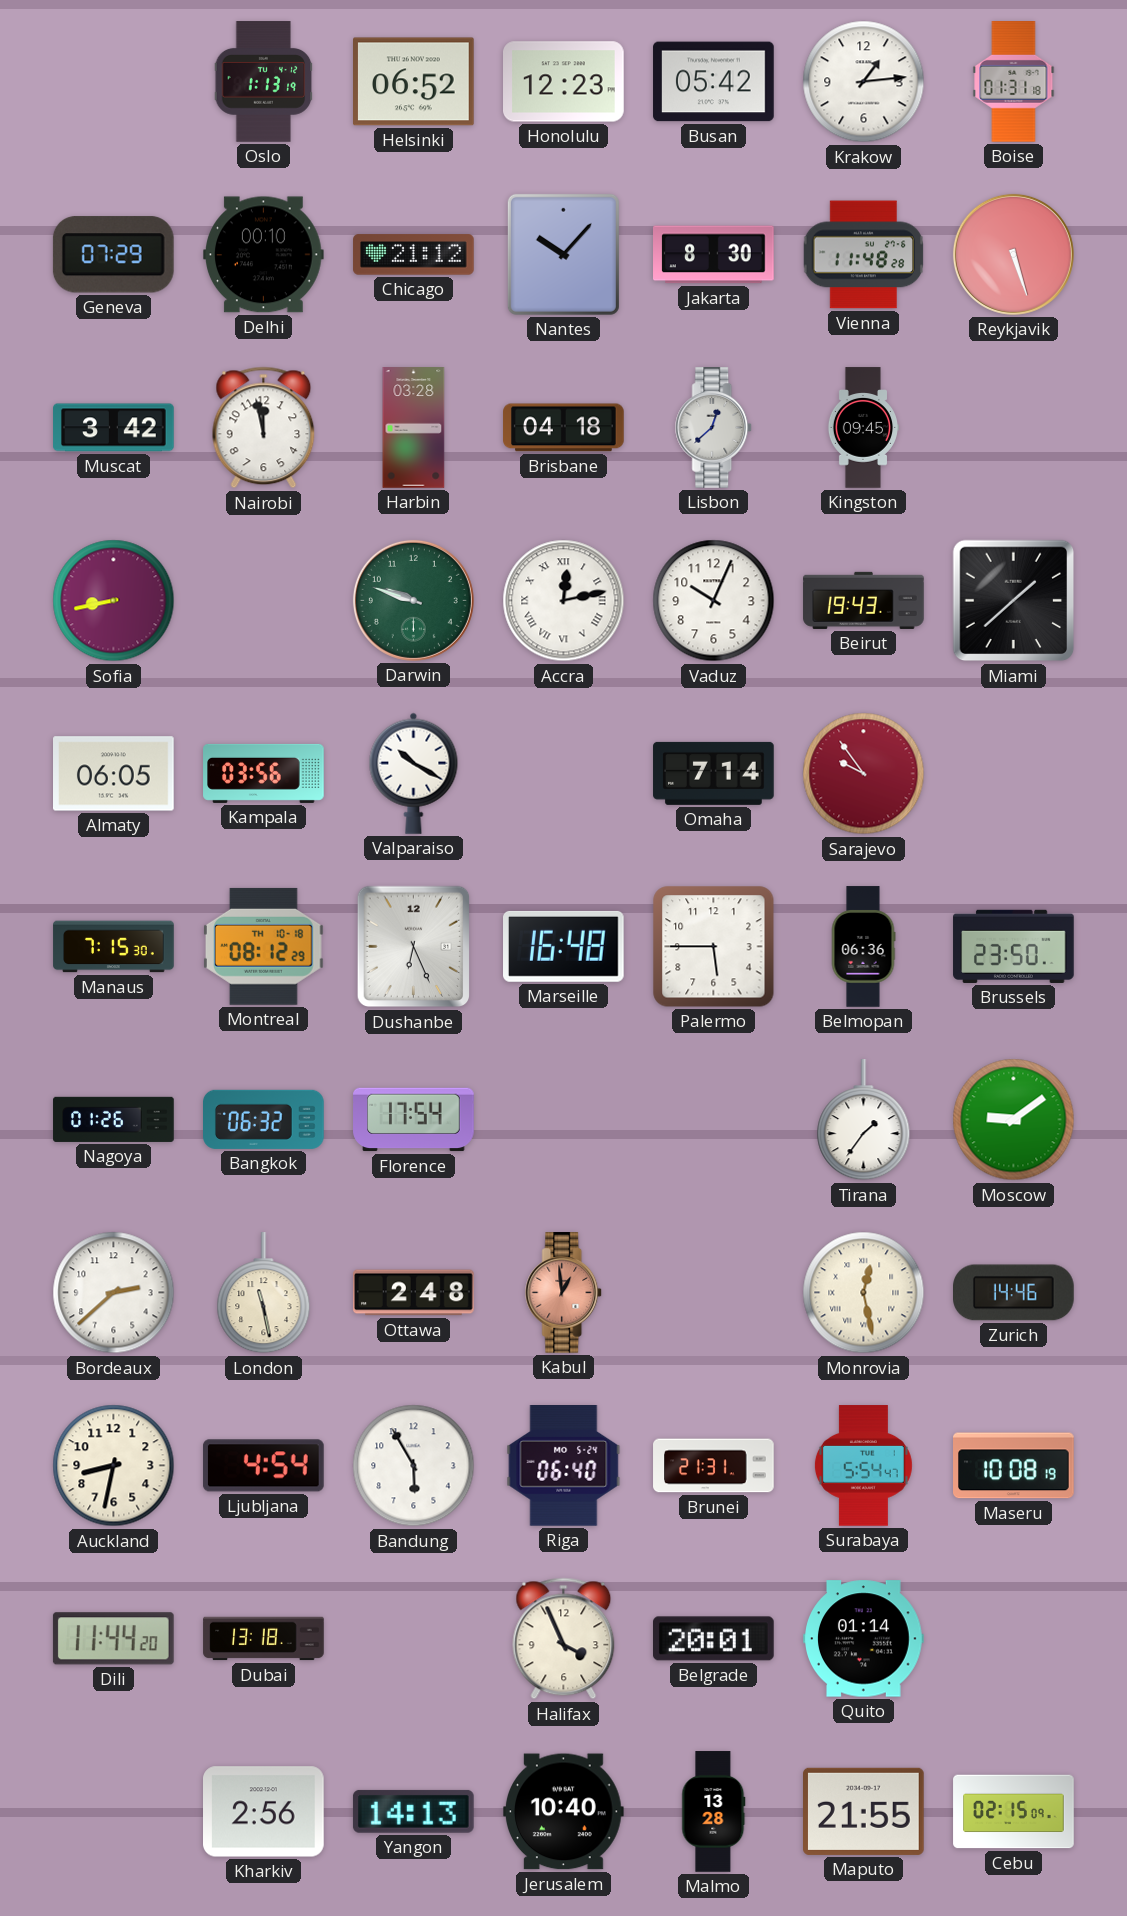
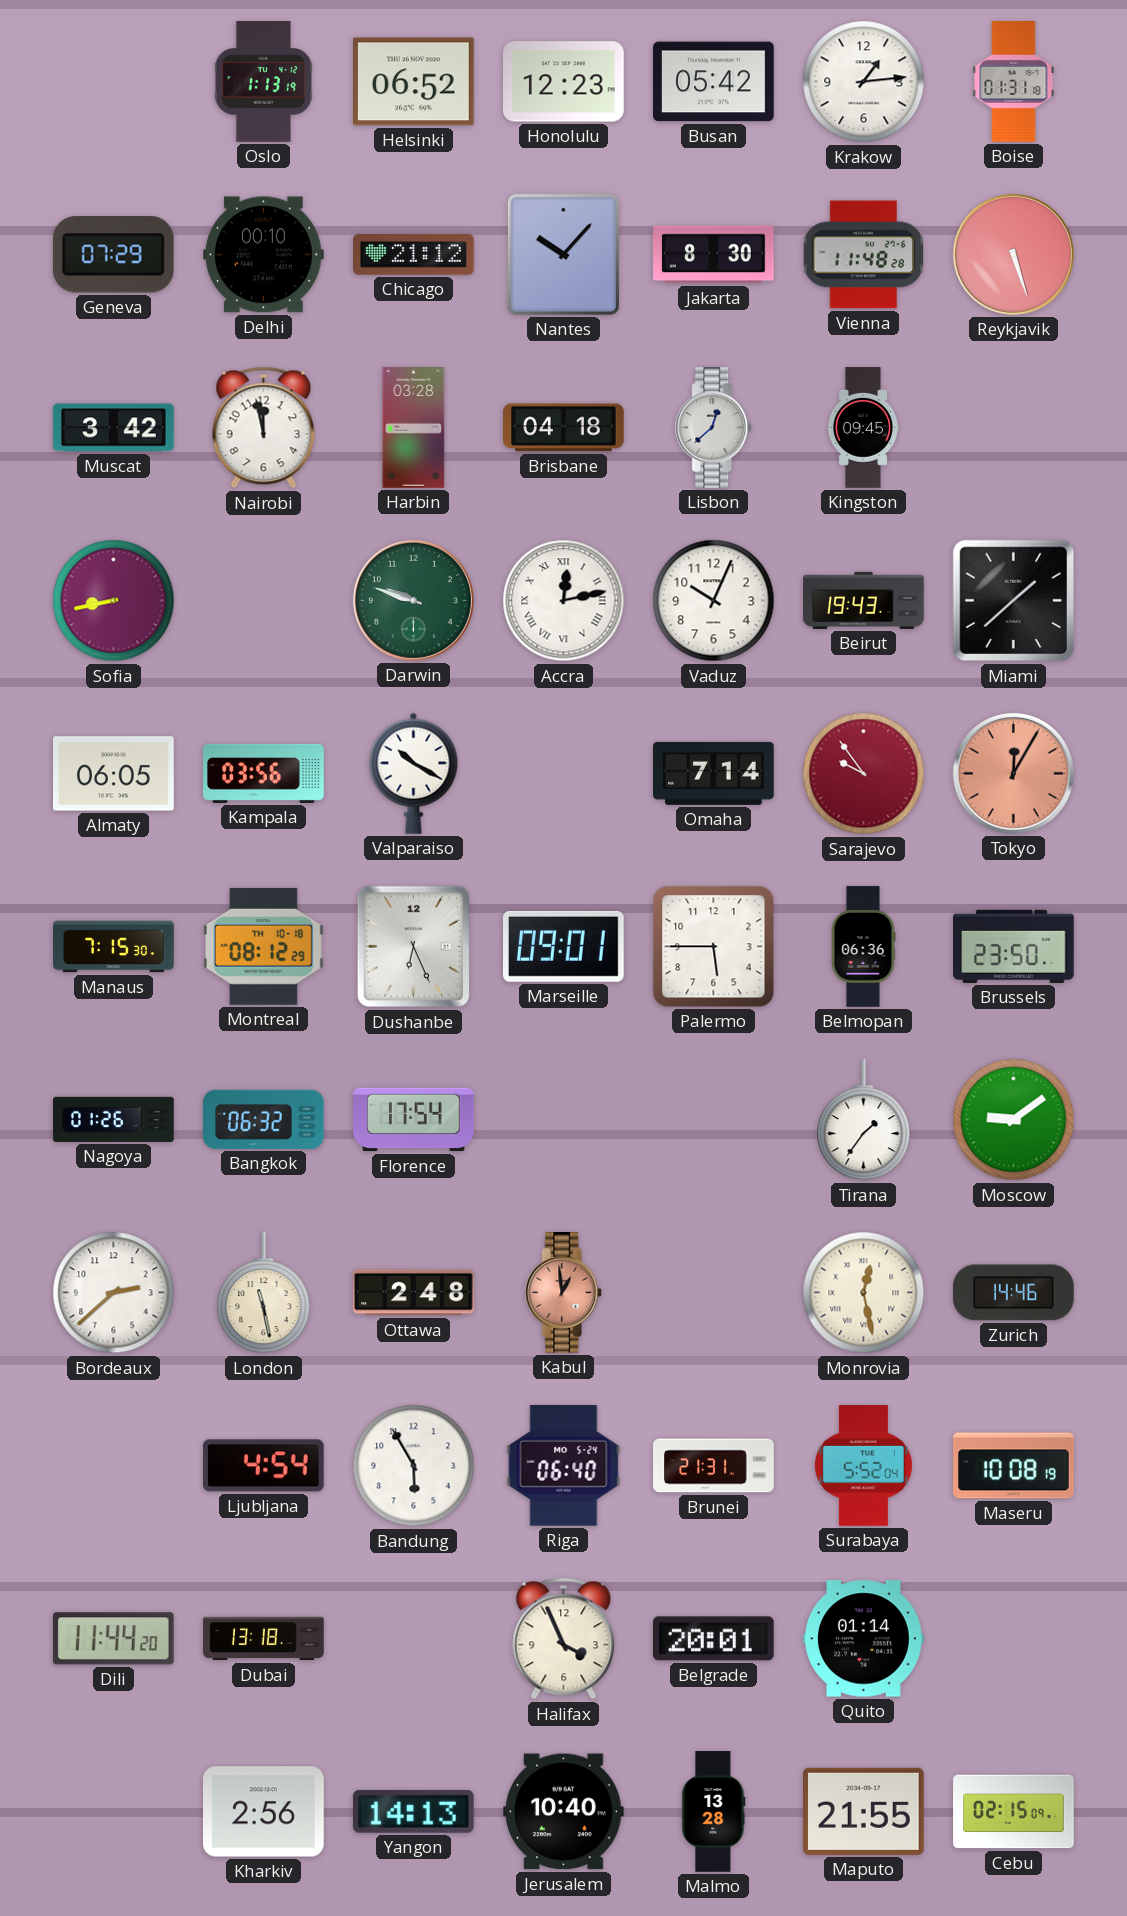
Tokyo: none -> 12:05
Marseille: 16:48 -> 09:01
Auckland: 8:32 -> none
Surabaya: 5:54 -> 5:52
